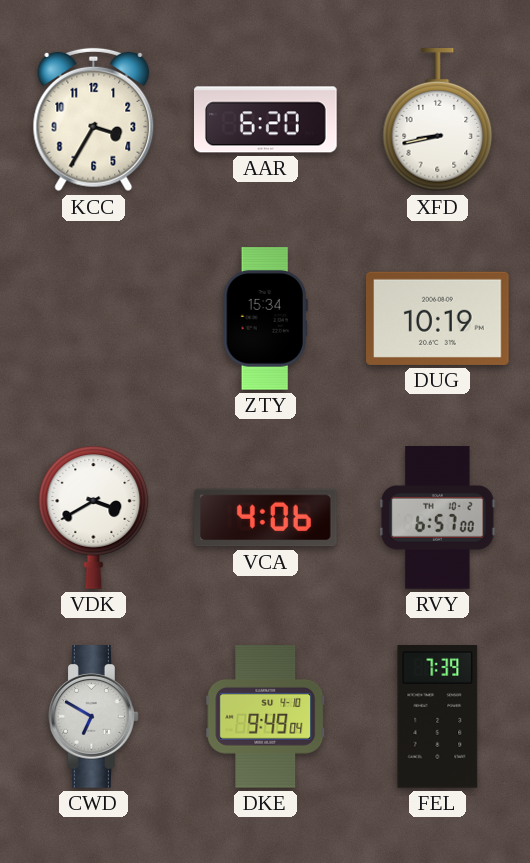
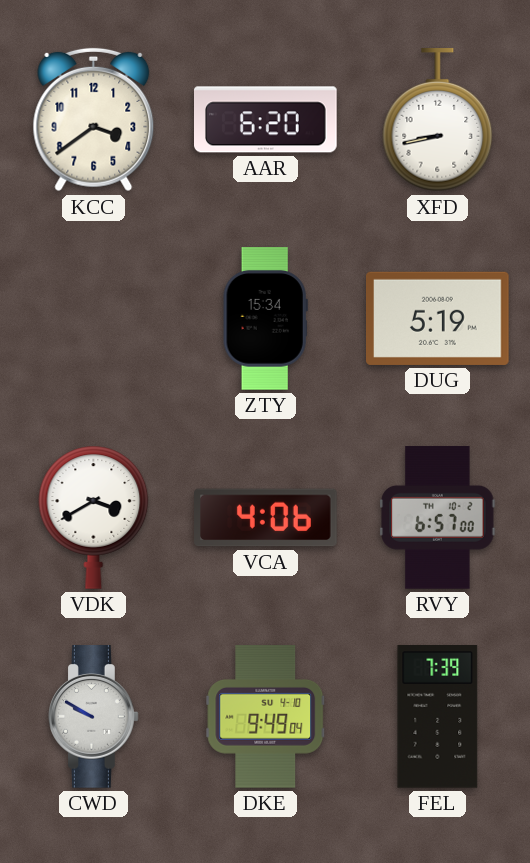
KCC: 3:35 -> 3:39
DUG: 10:19 -> 5:19
CWD: 6:50 -> 9:50
